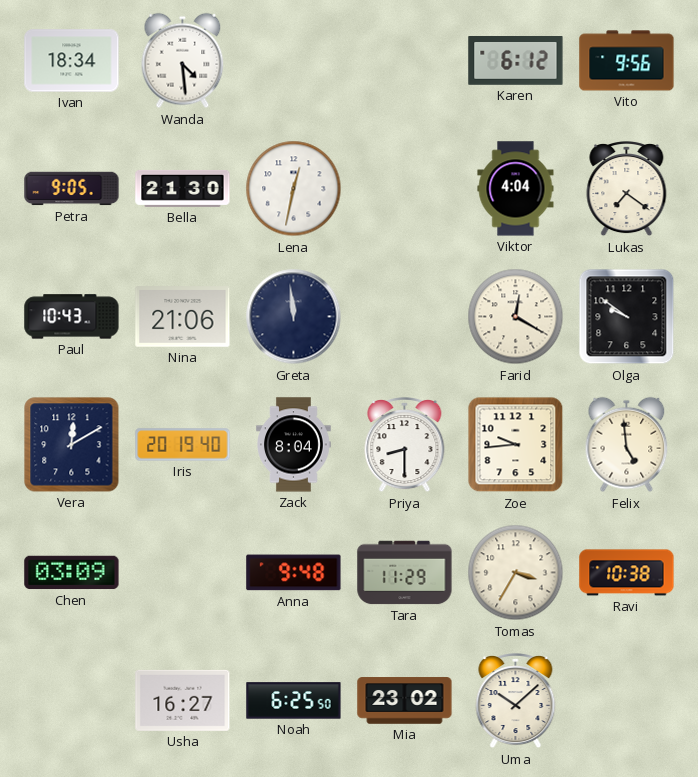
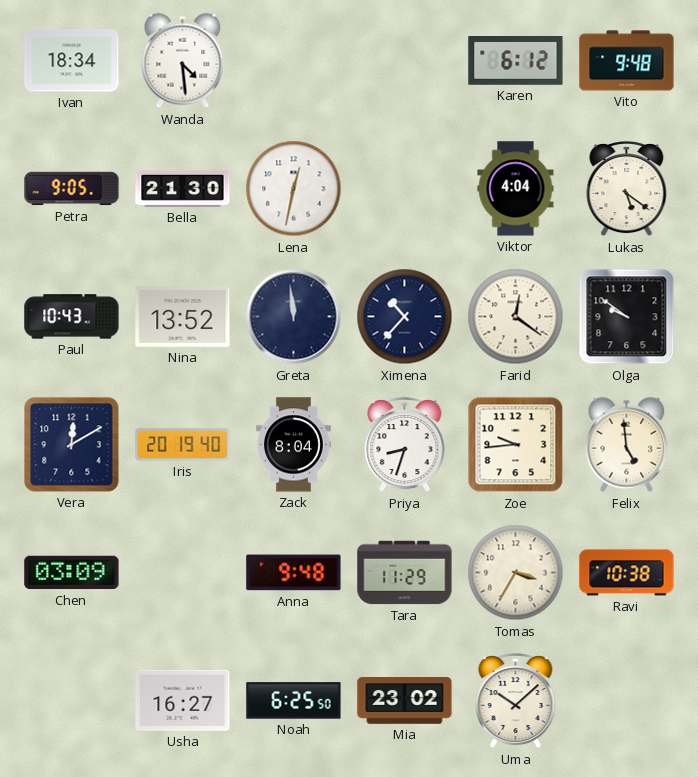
Vito: 9:56 -> 9:48
Lukas: 7:21 -> 5:21
Nina: 21:06 -> 13:52
Ximena: none -> 10:37
Farid: 12:20 -> 12:21
Priya: 8:30 -> 8:33
